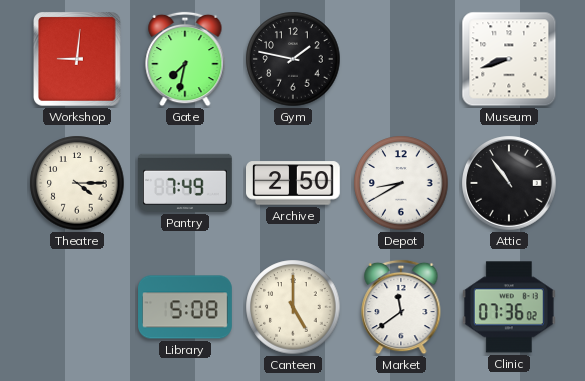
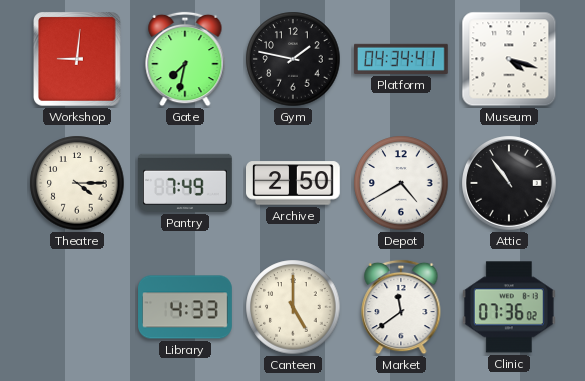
Platform: none -> 04:34
Museum: 8:42 -> 4:18
Depot: 8:40 -> 4:40
Library: 5:08 -> 4:33
